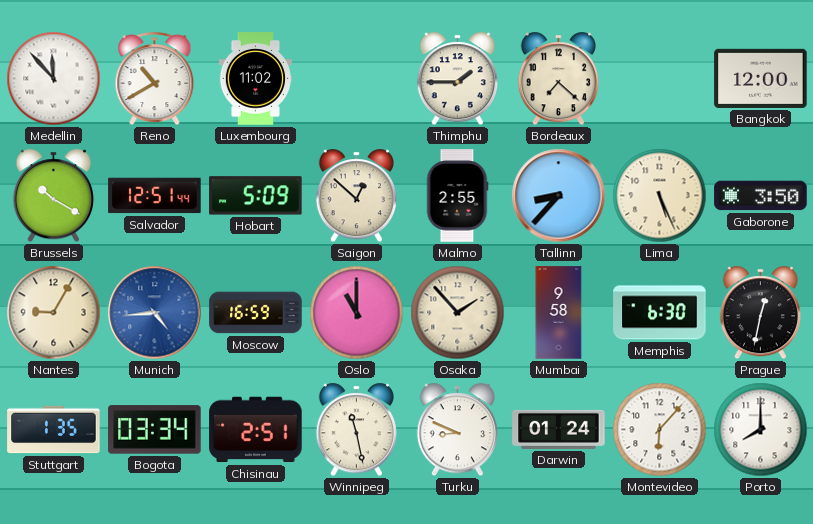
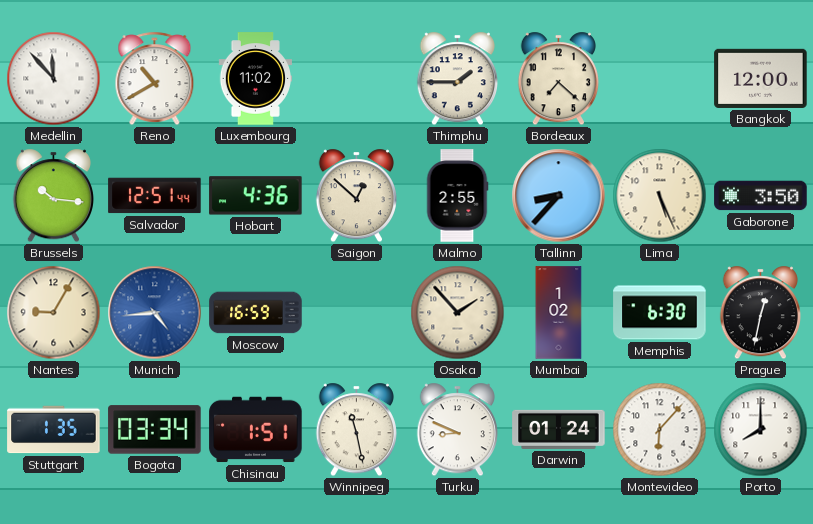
Brussels: 10:20 -> 10:16
Hobart: 5:09 -> 4:36
Oslo: 11:00 -> none
Mumbai: 9:58 -> 1:02
Chisinau: 2:51 -> 1:51
